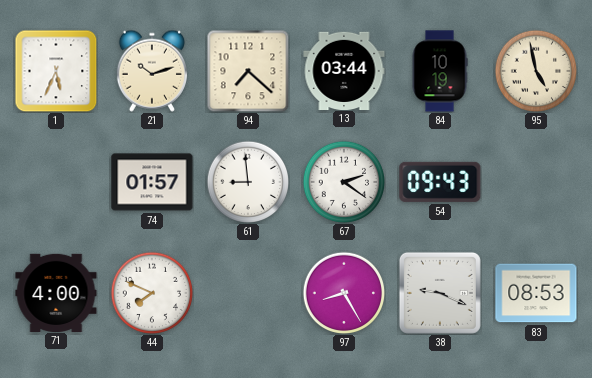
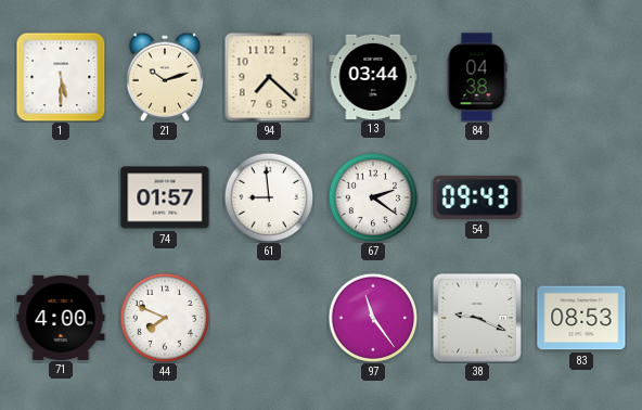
1: 5:34 -> 5:30
84: 10:19 -> 04:38
95: 4:58 -> none
97: 8:25 -> 11:24
